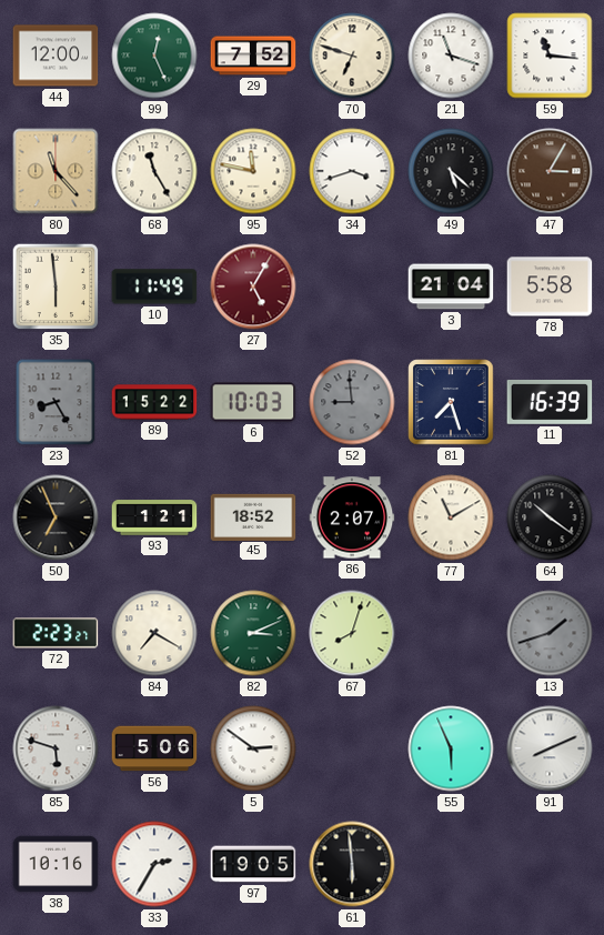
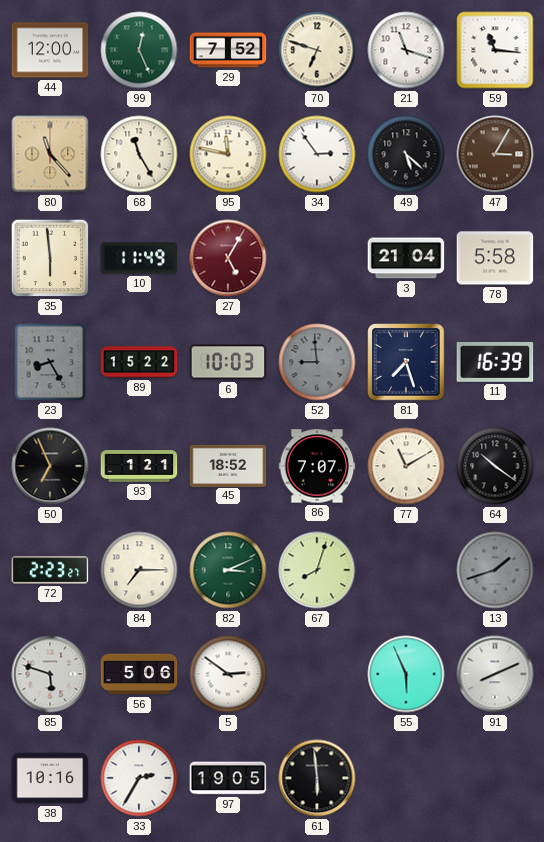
34: 3:42 -> 2:54
86: 2:07 -> 7:07
84: 7:20 -> 7:15
